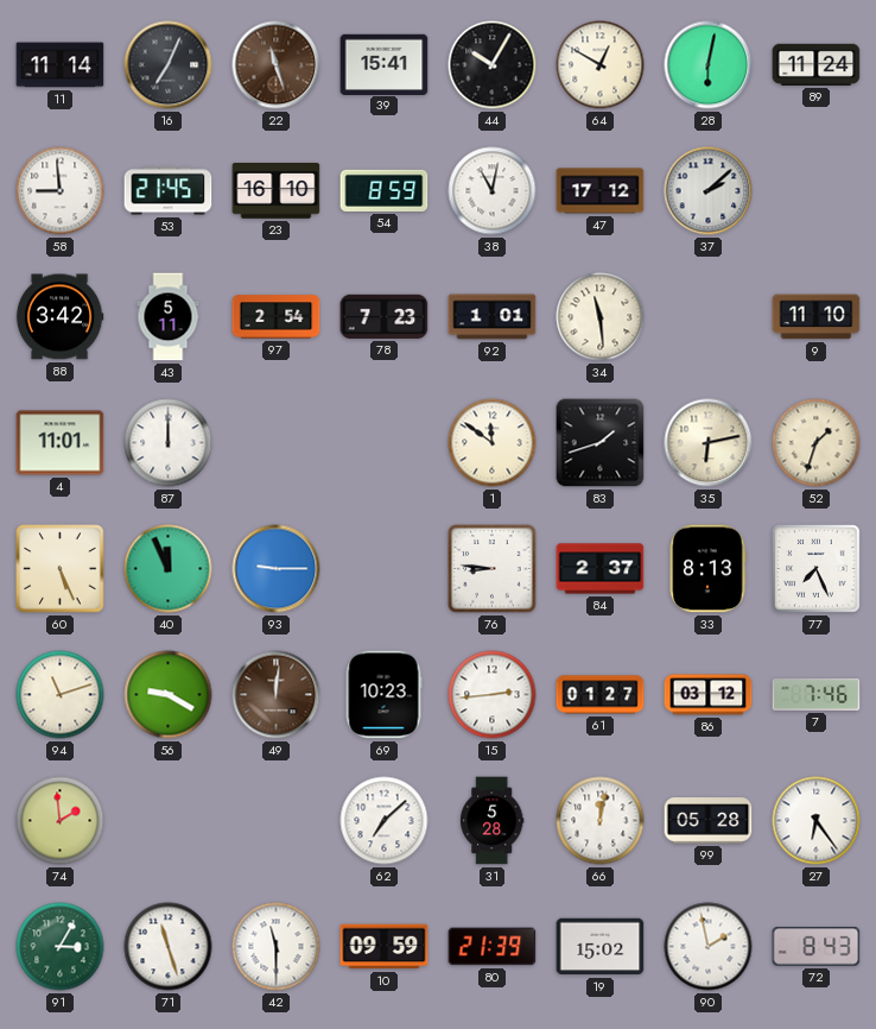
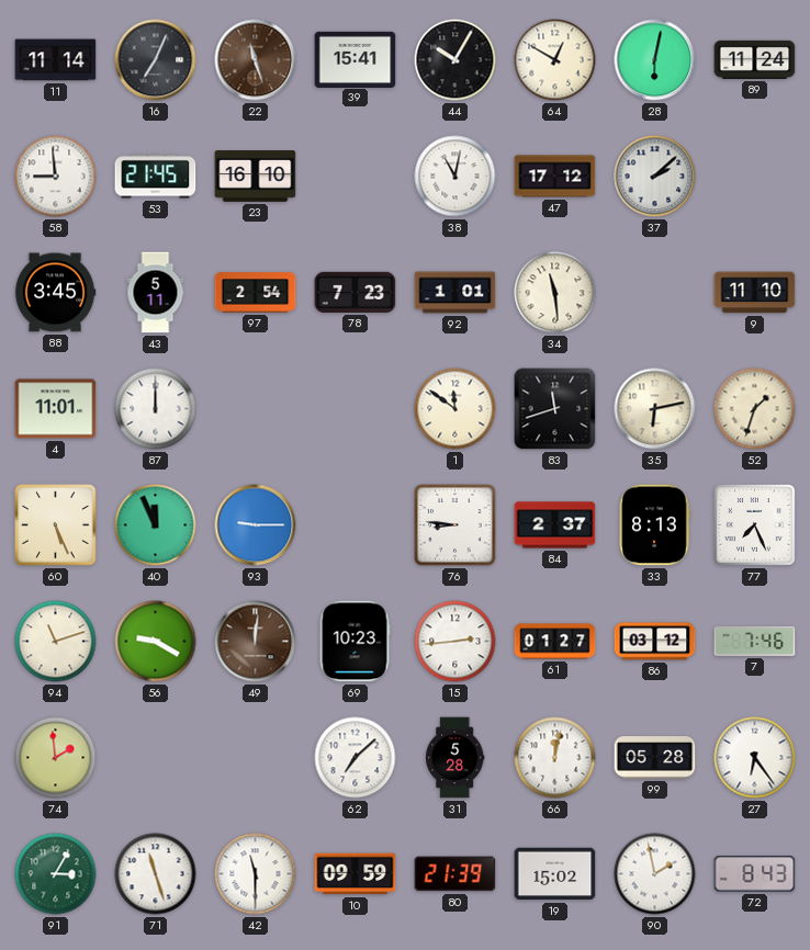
54: 8:59 -> none
88: 3:42 -> 3:45
83: 1:42 -> 11:42
